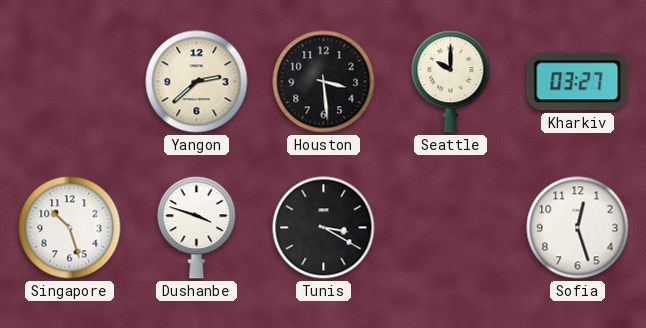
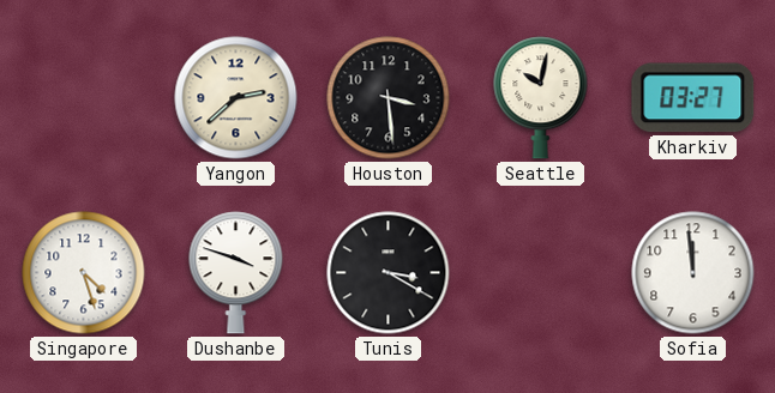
Seattle: 10:00 -> 10:02
Singapore: 10:27 -> 4:27
Sofia: 12:27 -> 11:59
